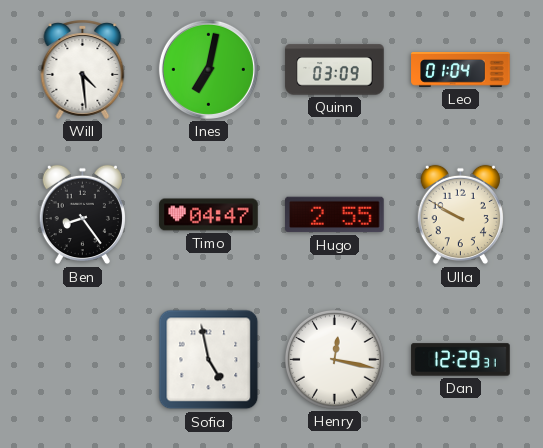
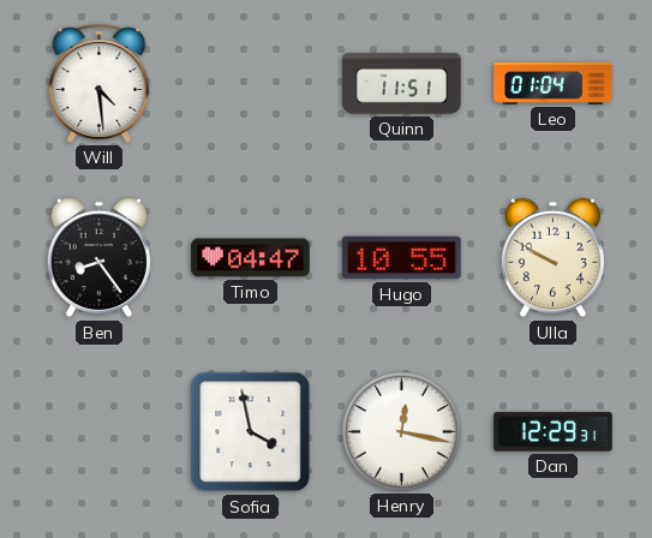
Ines: 7:02 -> none
Quinn: 03:09 -> 11:51
Hugo: 2:55 -> 10:55
Sofia: 4:58 -> 3:58
